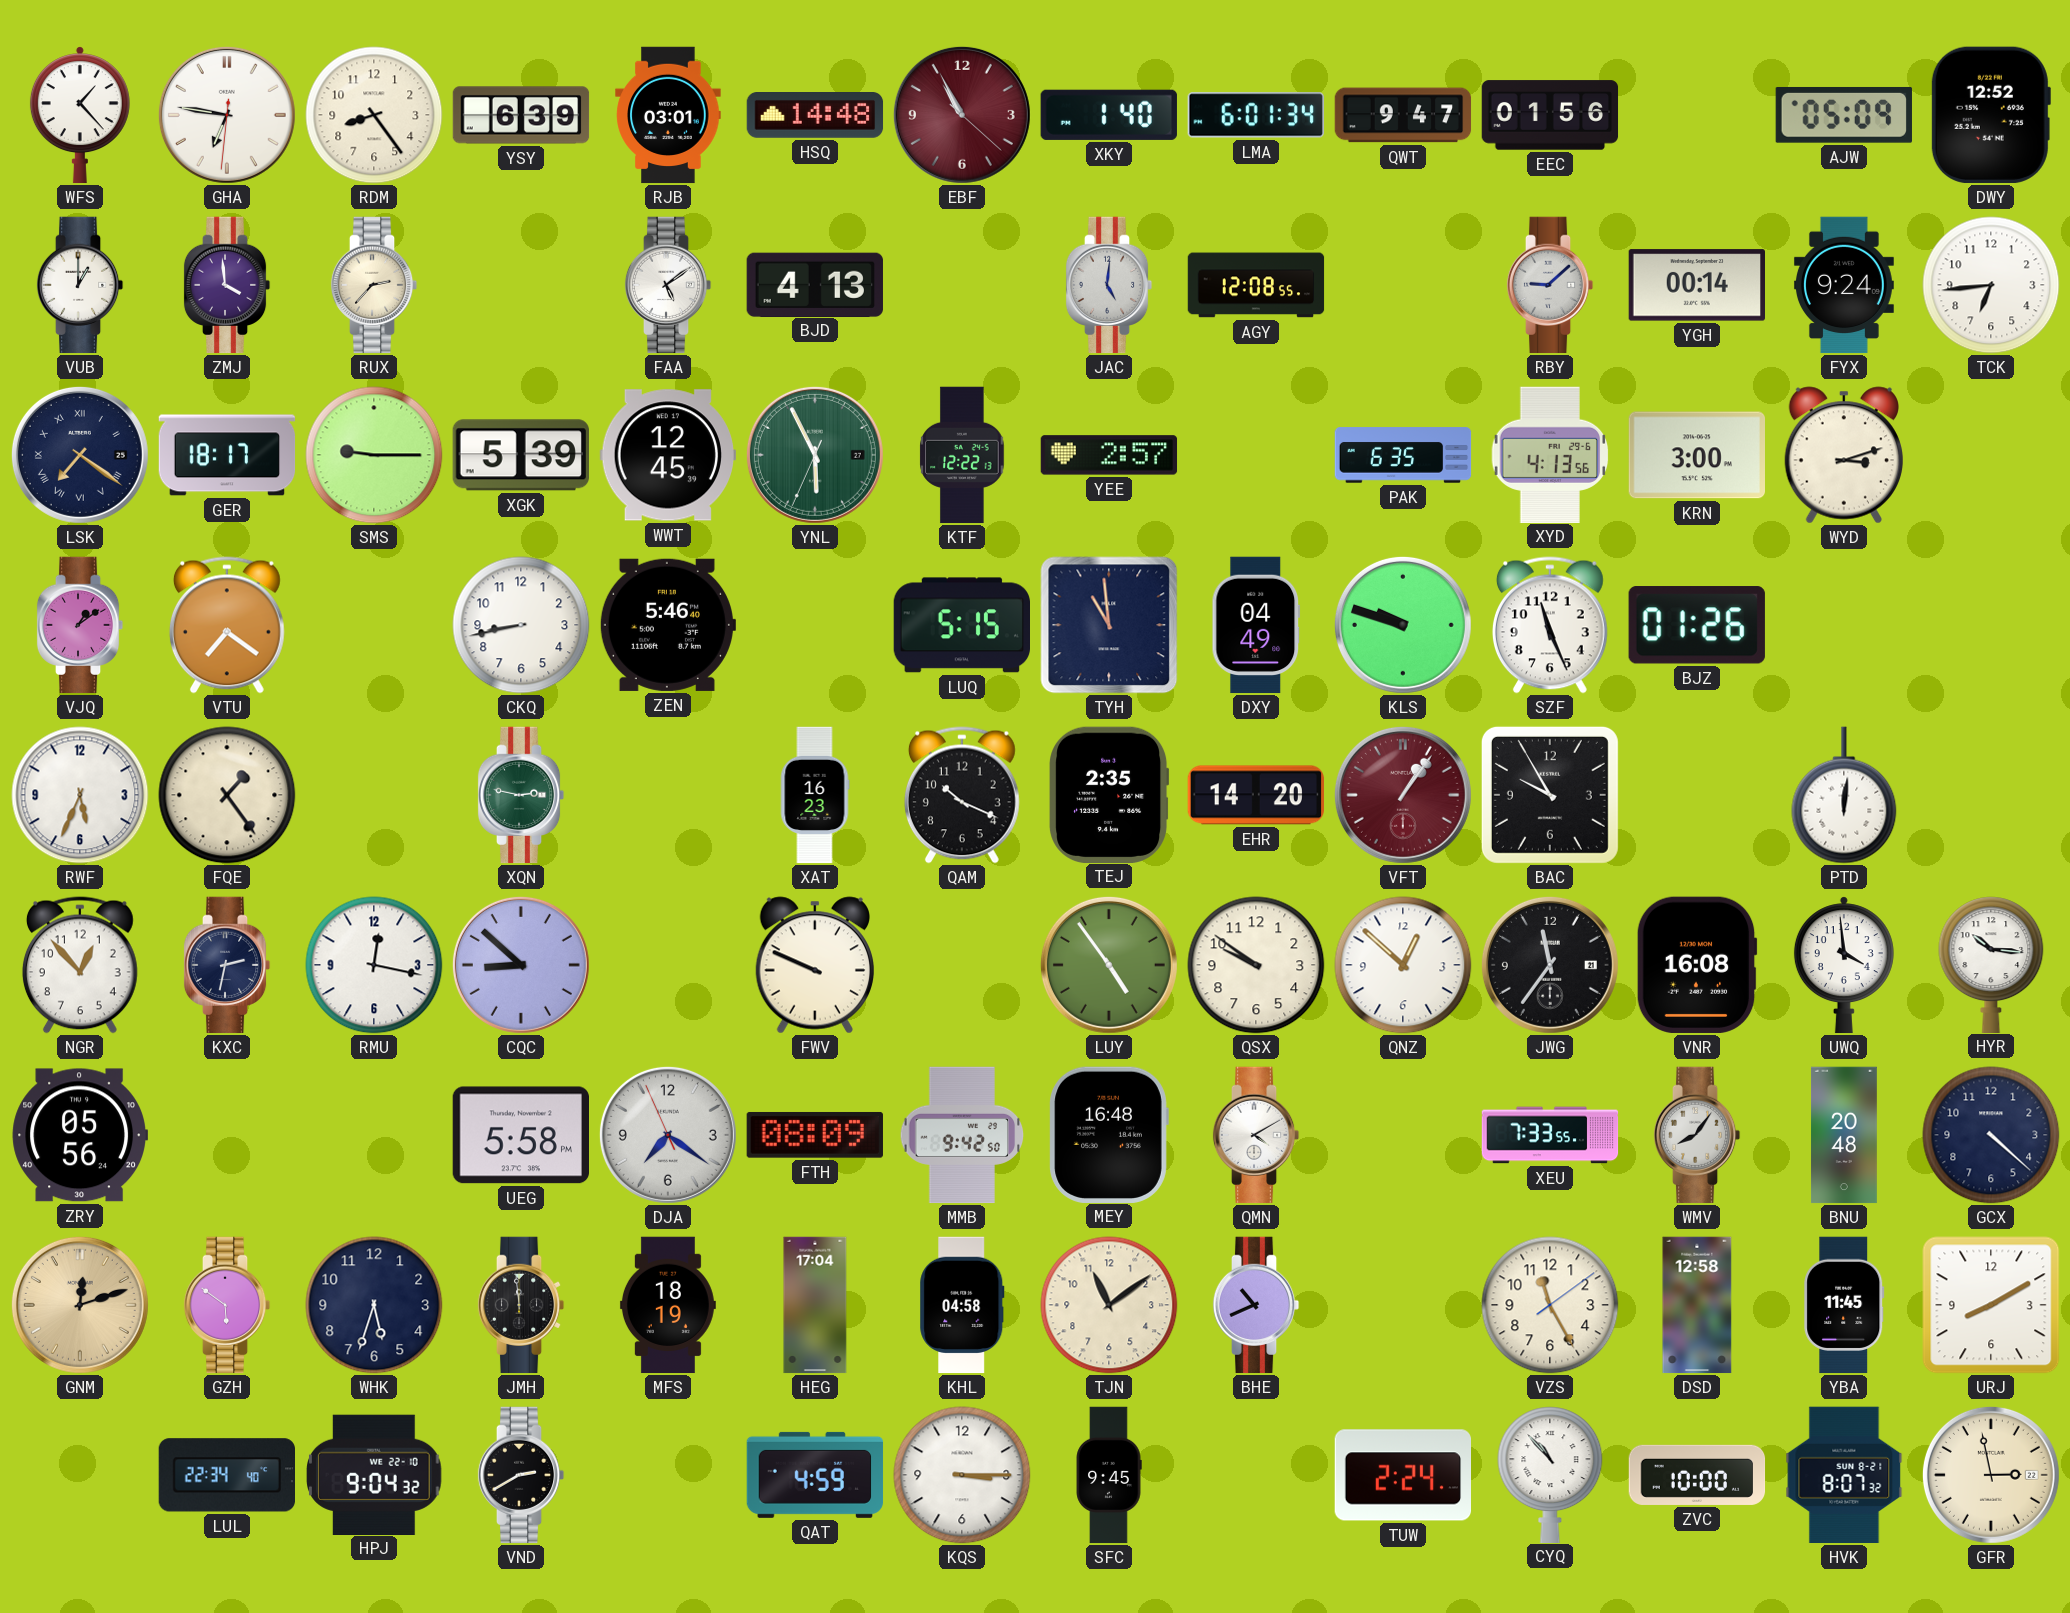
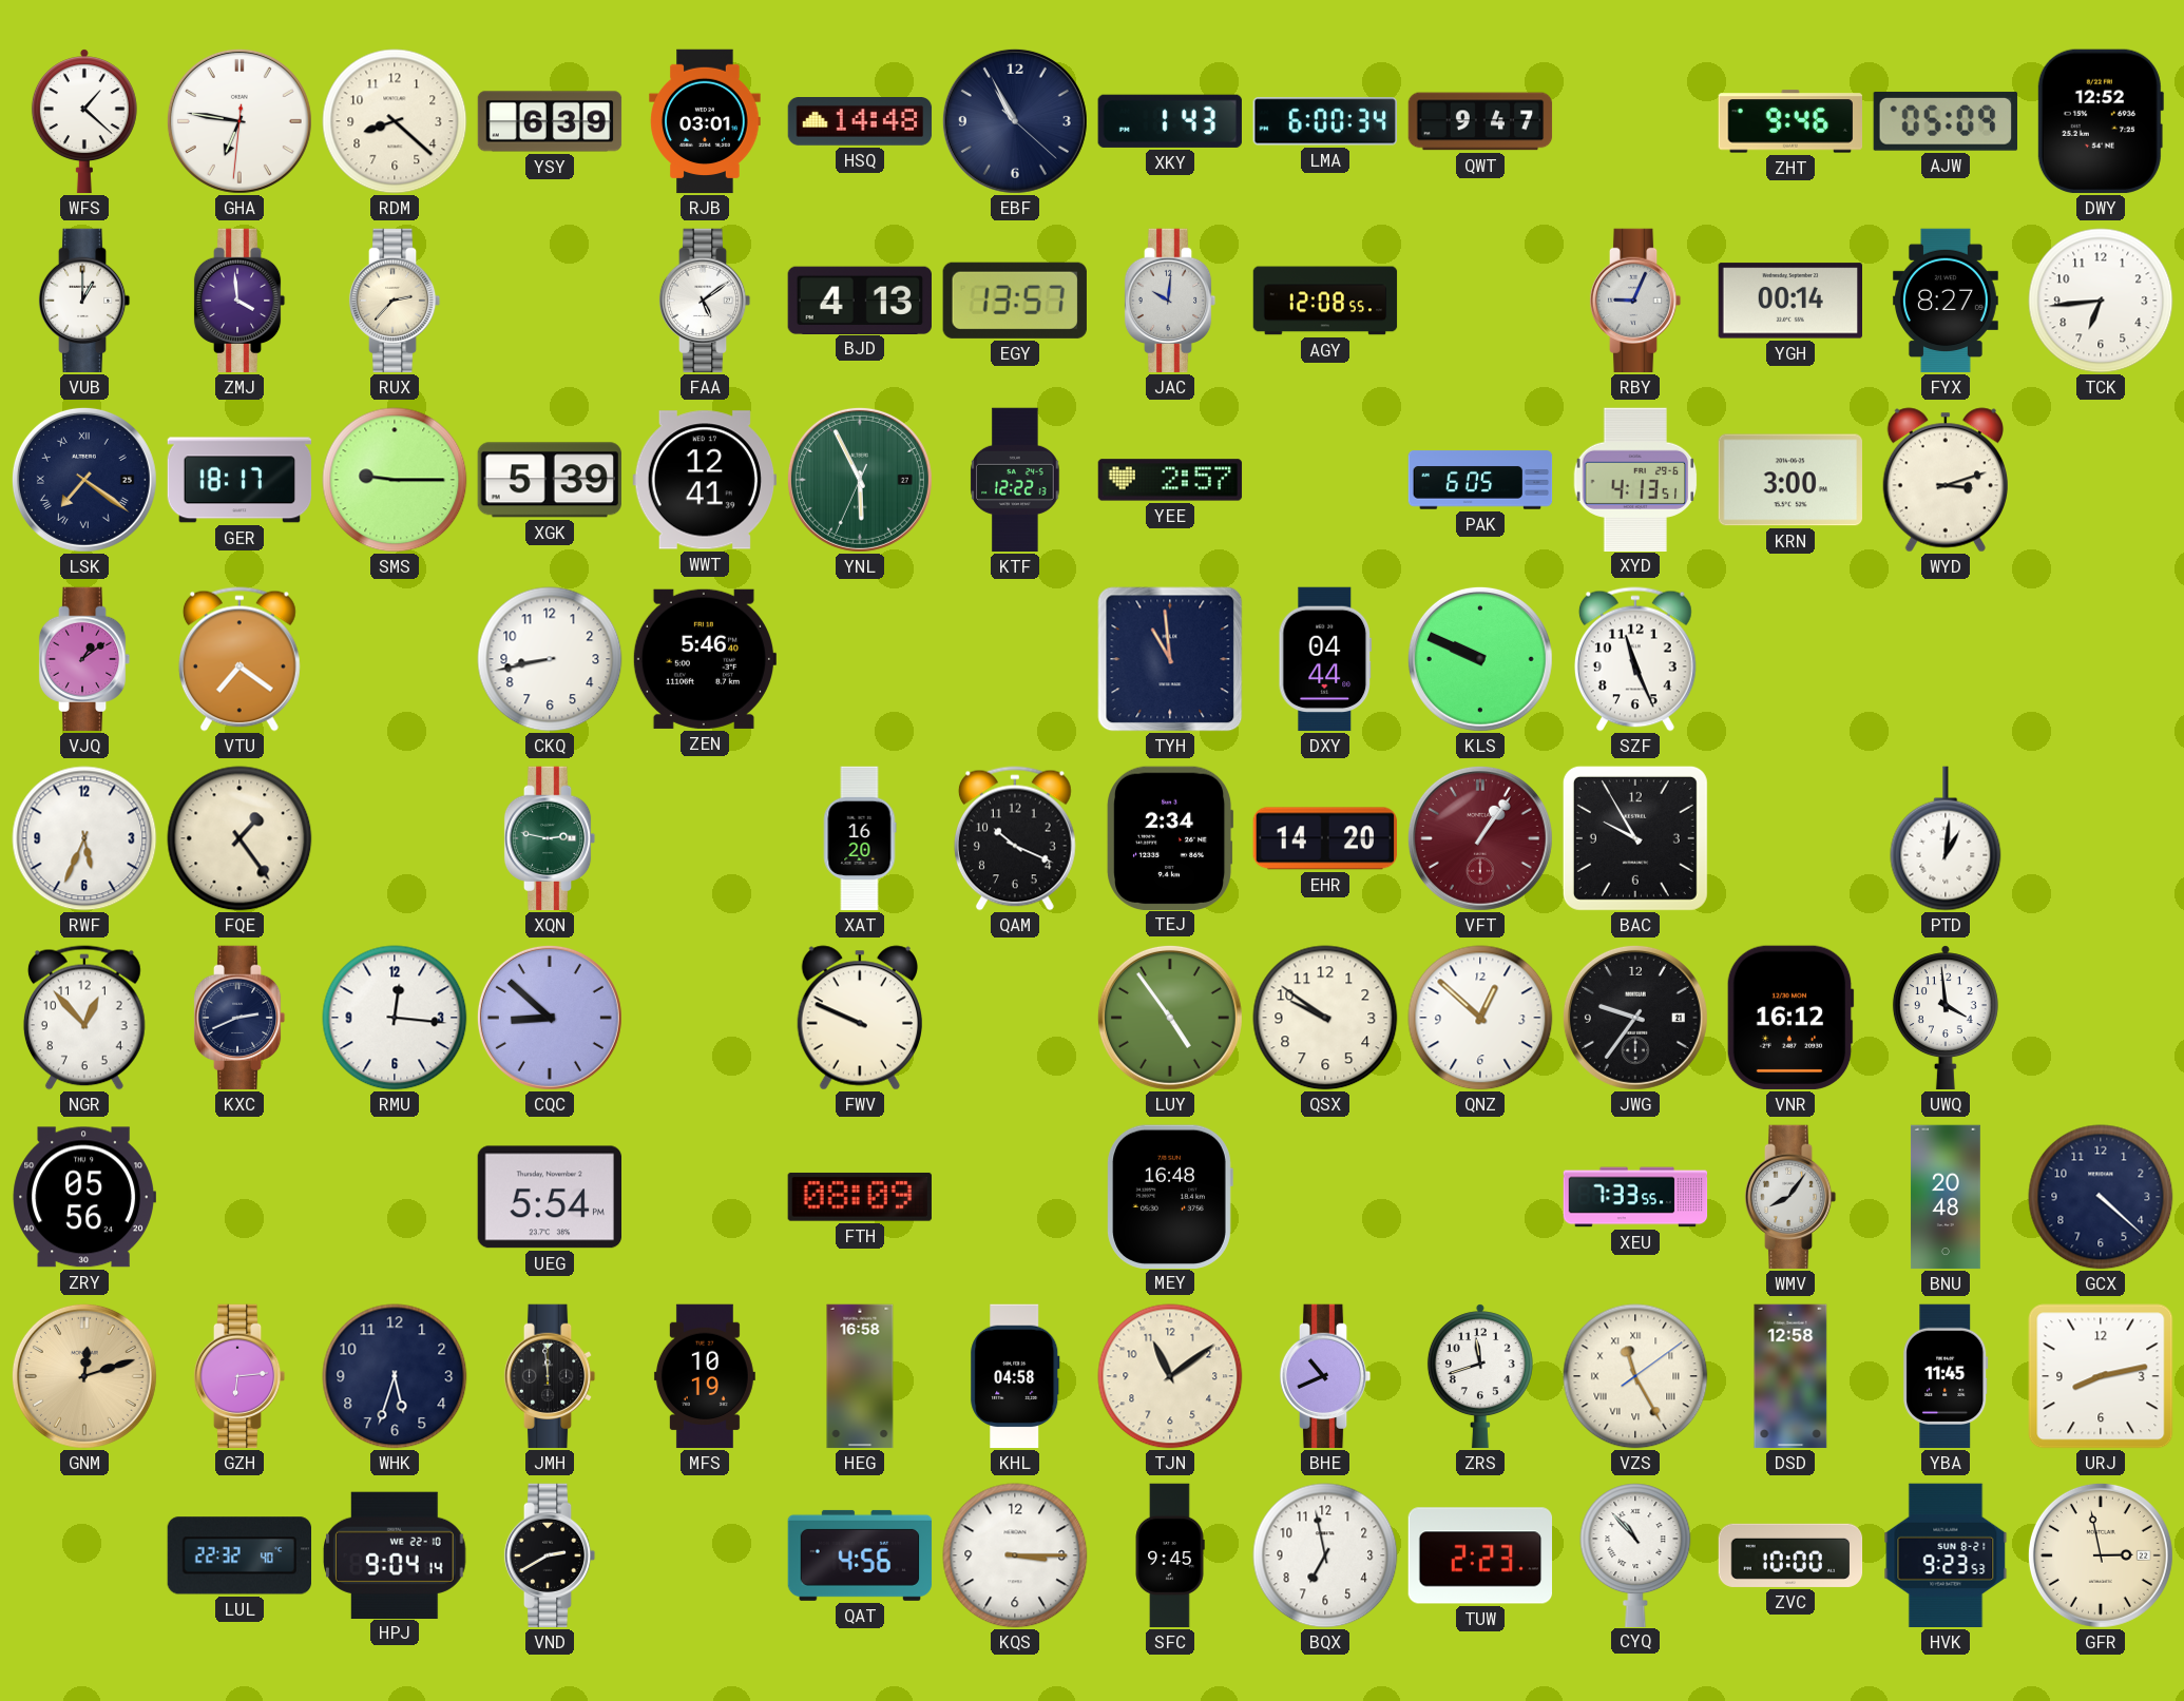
WFS: 1:23 -> 1:22
RDM: 8:24 -> 8:22
EBF dial: burgundy -> navy
XKY: 1:40 -> 1:43
LMA: 6:01 -> 6:00
EEC: 01:56 -> none
ZHT: none -> 9:46
EGY: none -> 13:57
JAC: 5:01 -> 10:01
RBY: 9:08 -> 9:04
FYX: 9:24 -> 8:27
WWT: 12:45 -> 12:41
PAK: 6:35 -> 6:05
XYD: 4:13:56 -> 4:13:51
LUQ: 5:15 -> none
DXY: 04:49 -> 04:44
KLS: 9:48 -> 9:49
BJZ: 01:26 -> none
XAT: 16:23 -> 16:20
TEJ: 2:35 -> 2:34
PTD: 12:01 -> 1:01
KXC: 2:32 -> 2:41
RMU: 12:17 -> 12:16
JWG: 11:36 -> 9:36
VNR: 16:08 -> 16:12
HYR: 10:16 -> none
UEG: 5:58 -> 5:54
DJA: 7:20 -> none
MMB: 9:42 -> none
QMN: 4:10 -> none
GZH: 5:51 -> 6:14
MFS: 18:19 -> 10:19
HEG: 17:04 -> 16:58
ZRS: none -> 11:42
VZS numerals: Arabic -> Roman
URJ: 8:10 -> 8:13
LUL: 22:34 -> 22:32
HPJ: 9:04:32 -> 9:04:14
QAT: 4:59 -> 4:56
BQX: none -> 6:58
TUW: 2:24 -> 2:23
HVK: 8:07 -> 9:23
